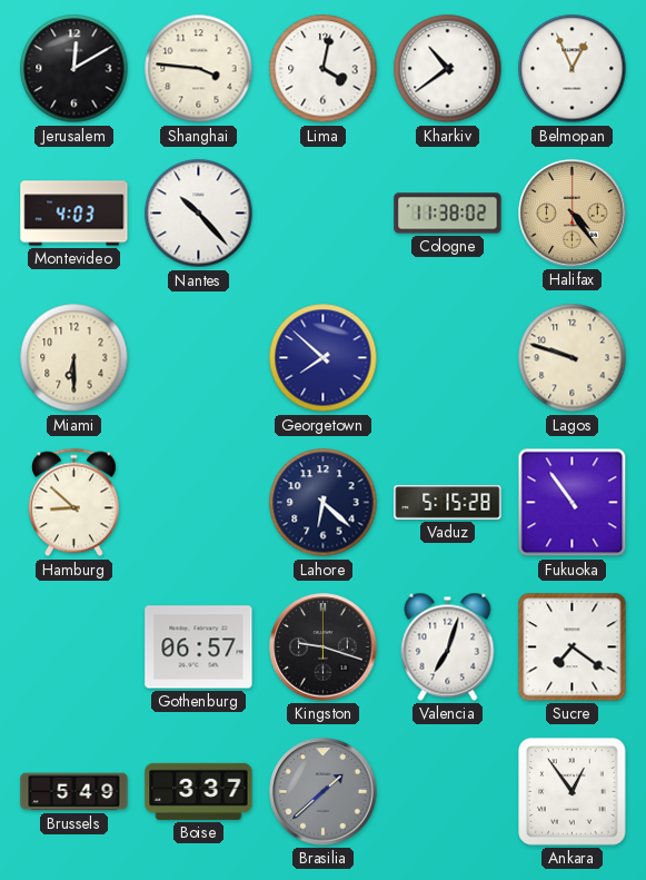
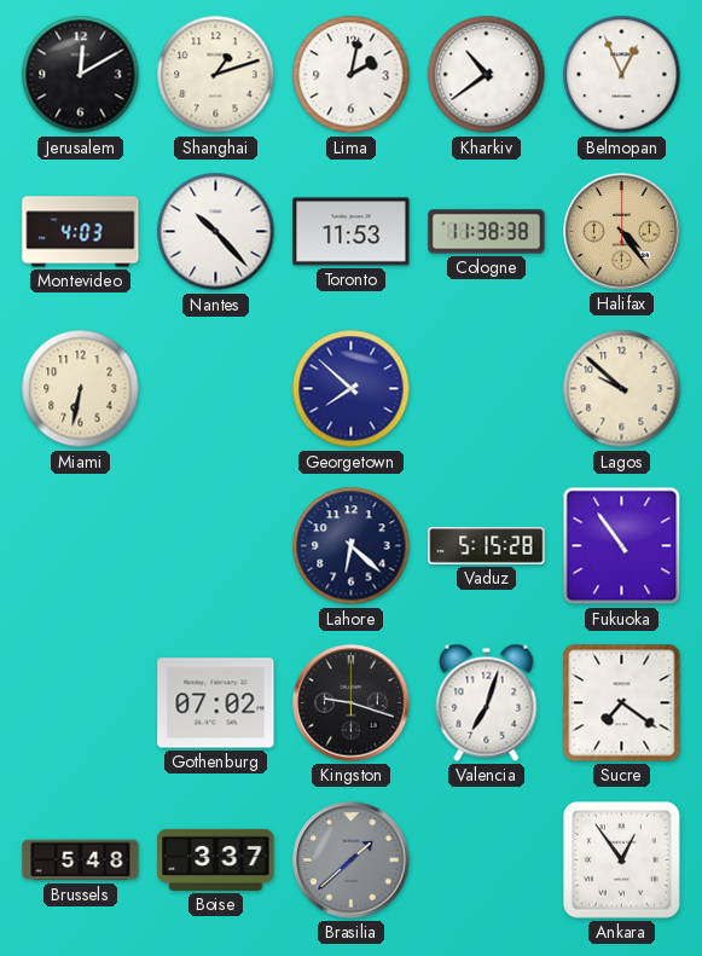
Shanghai: 3:46 -> 1:12
Lima: 4:02 -> 2:02
Toronto: none -> 11:53
Cologne: 11:38:02 -> 11:38:38
Miami: 6:30 -> 6:32
Lagos: 9:48 -> 9:52
Hamburg: 8:52 -> none
Gothenburg: 06:57 -> 07:02
Brussels: 5:49 -> 5:48
